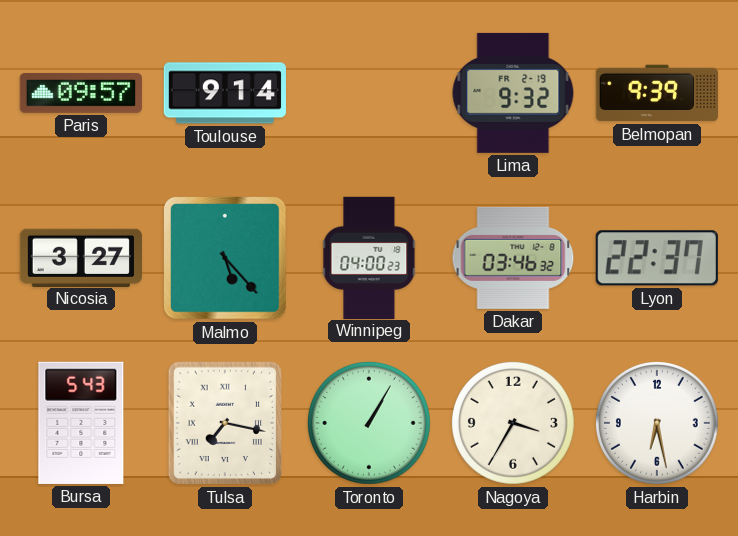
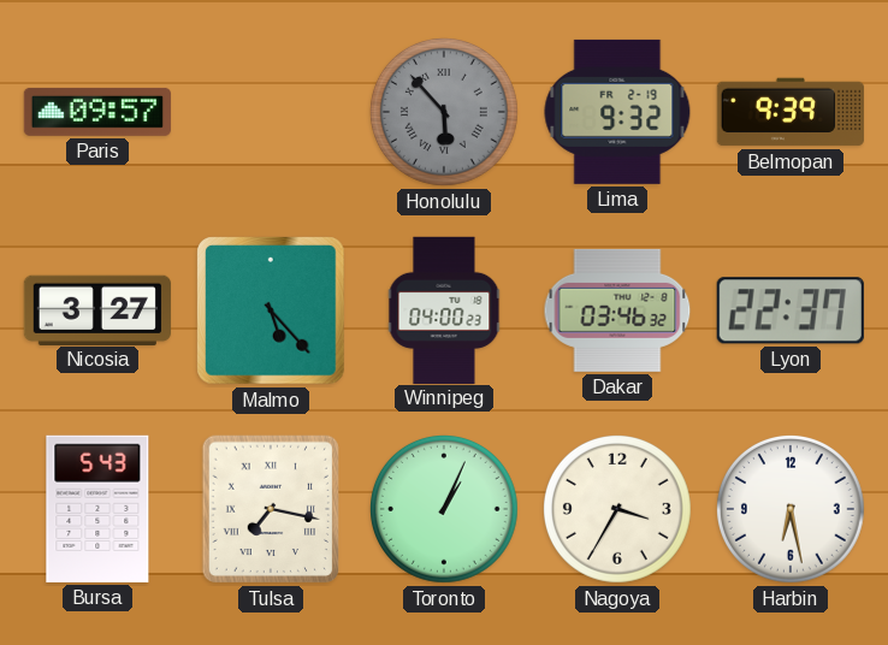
Toulouse: 9:14 -> none
Honolulu: none -> 5:53
Toronto: 1:05 -> 1:04
